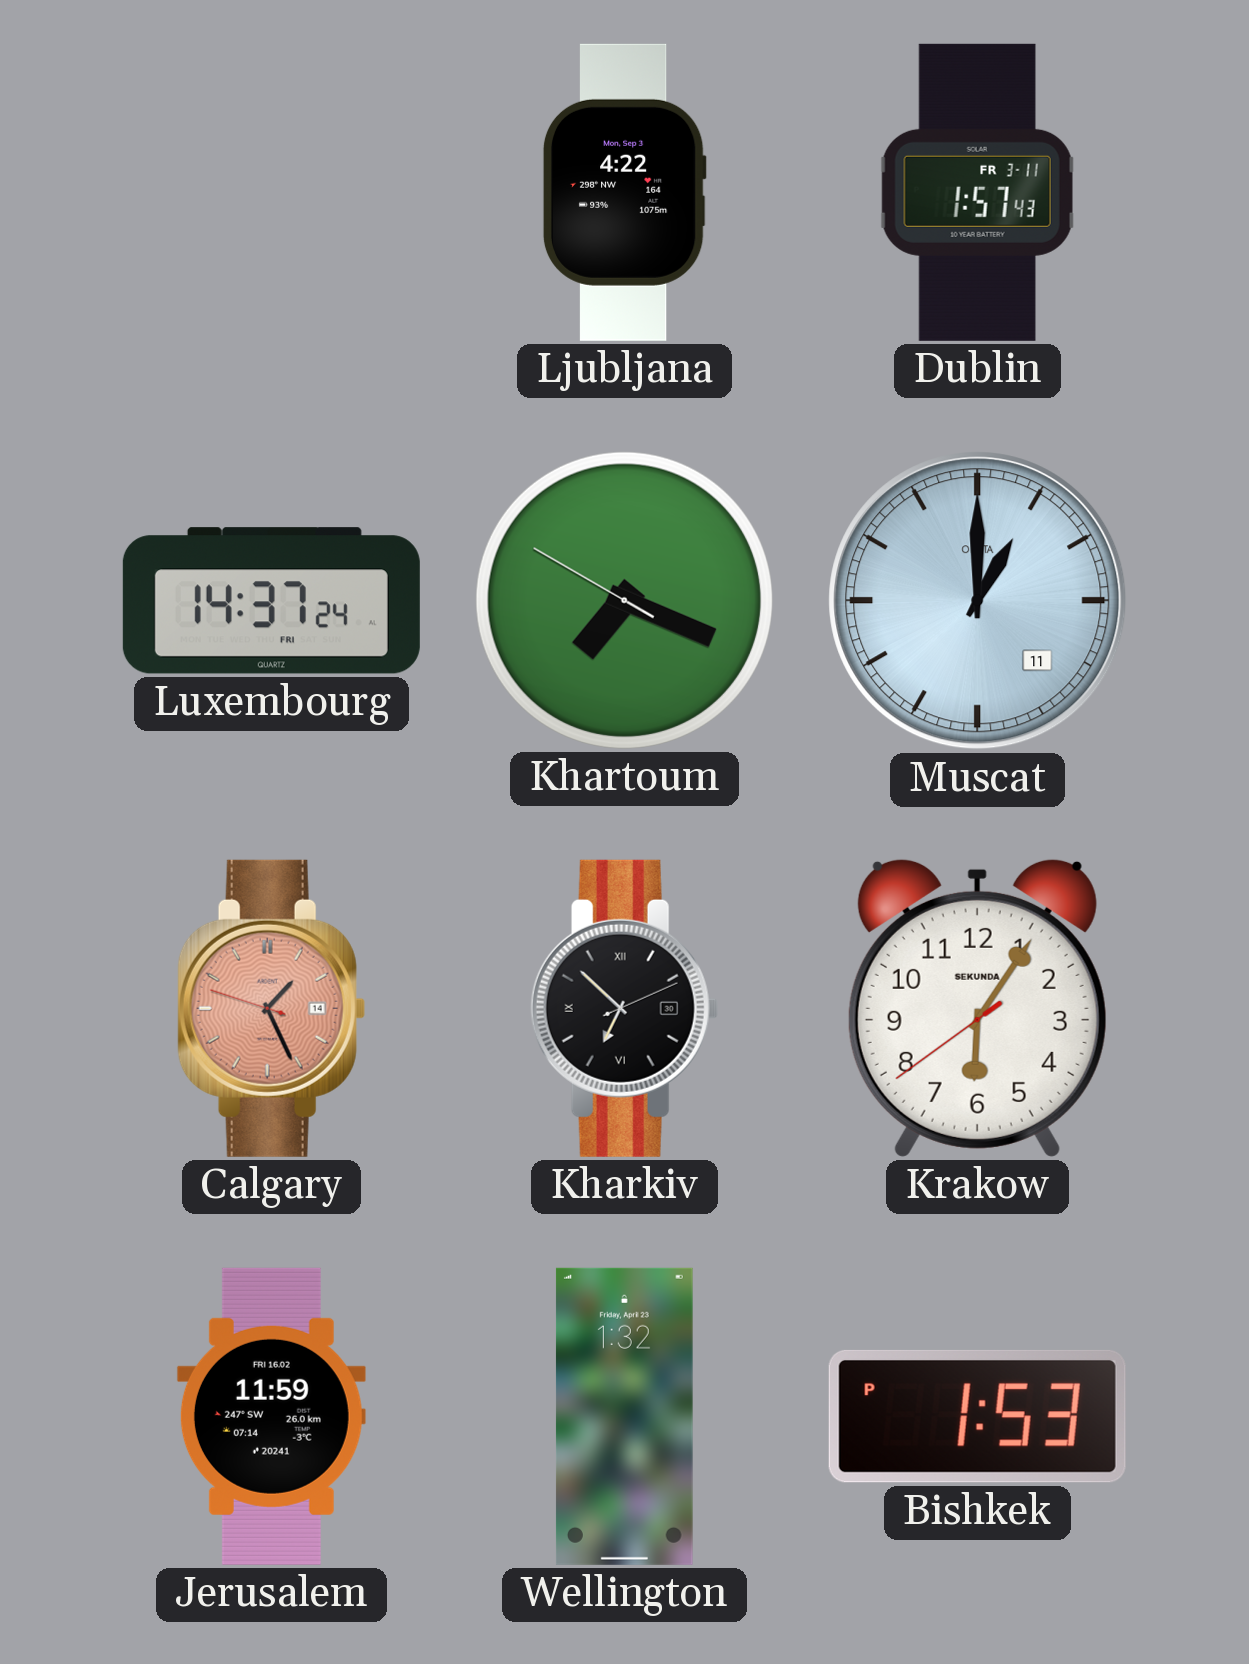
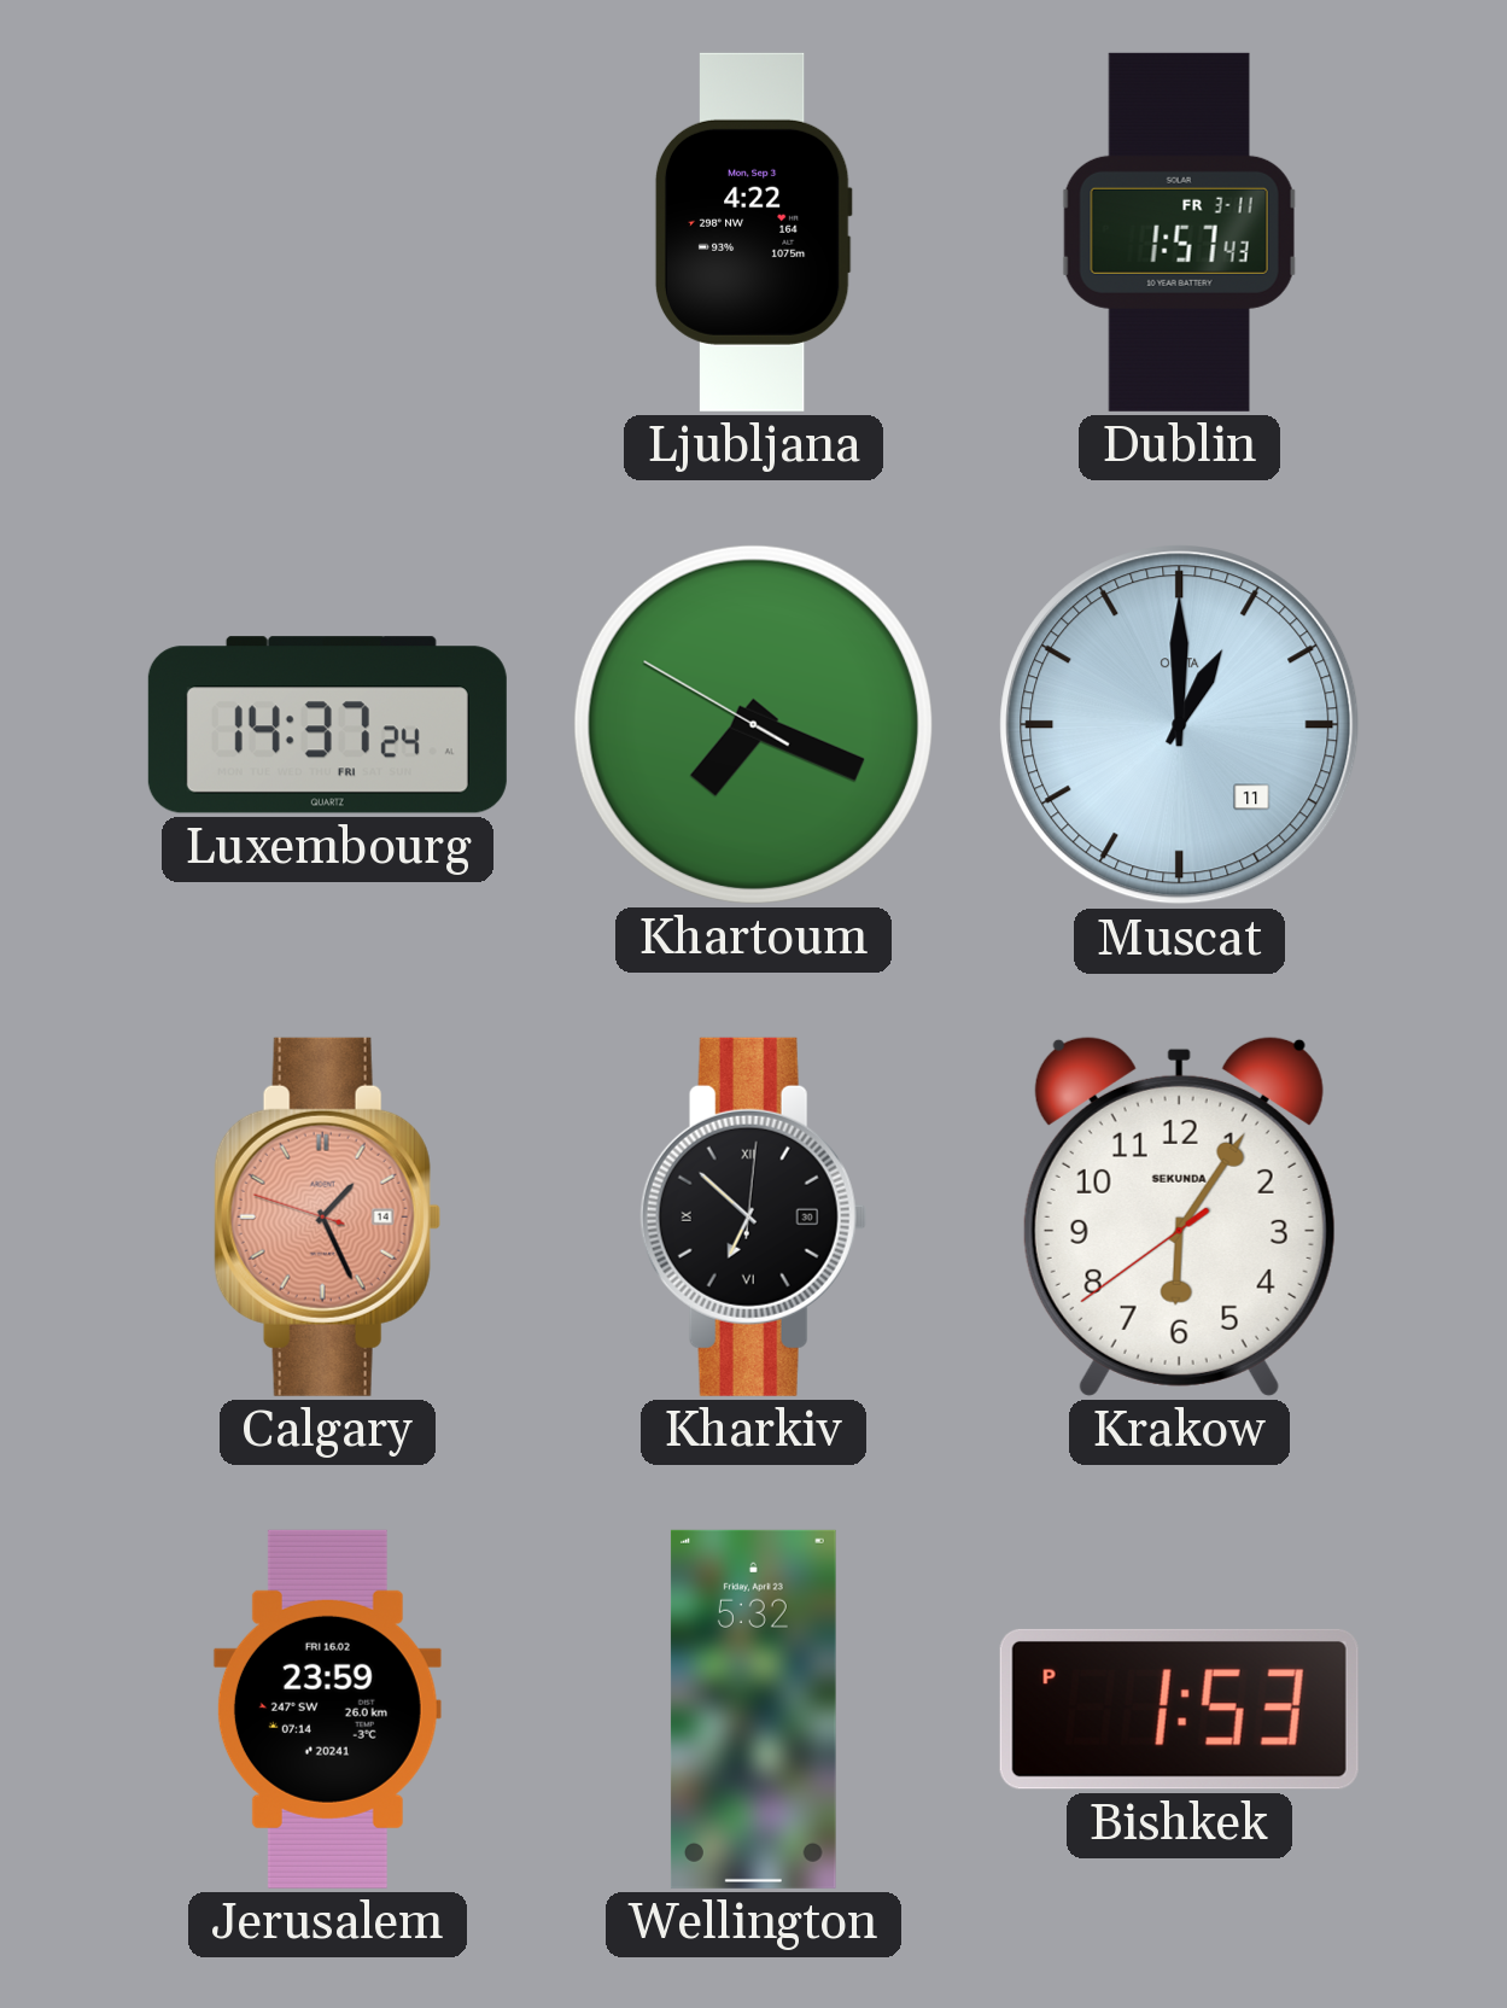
Kharkiv: 6:52:11 -> 6:52:01
Jerusalem: 11:59 -> 23:59
Wellington: 1:32 -> 5:32
